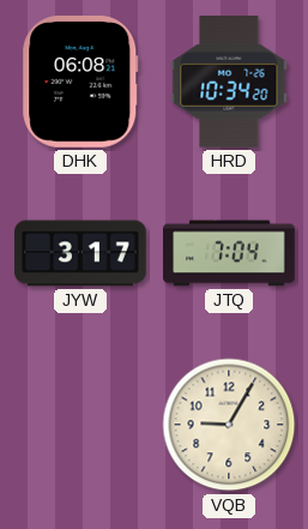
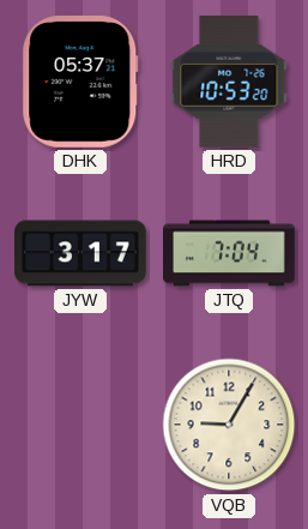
DHK: 06:08 -> 05:37
HRD: 10:34 -> 10:53
